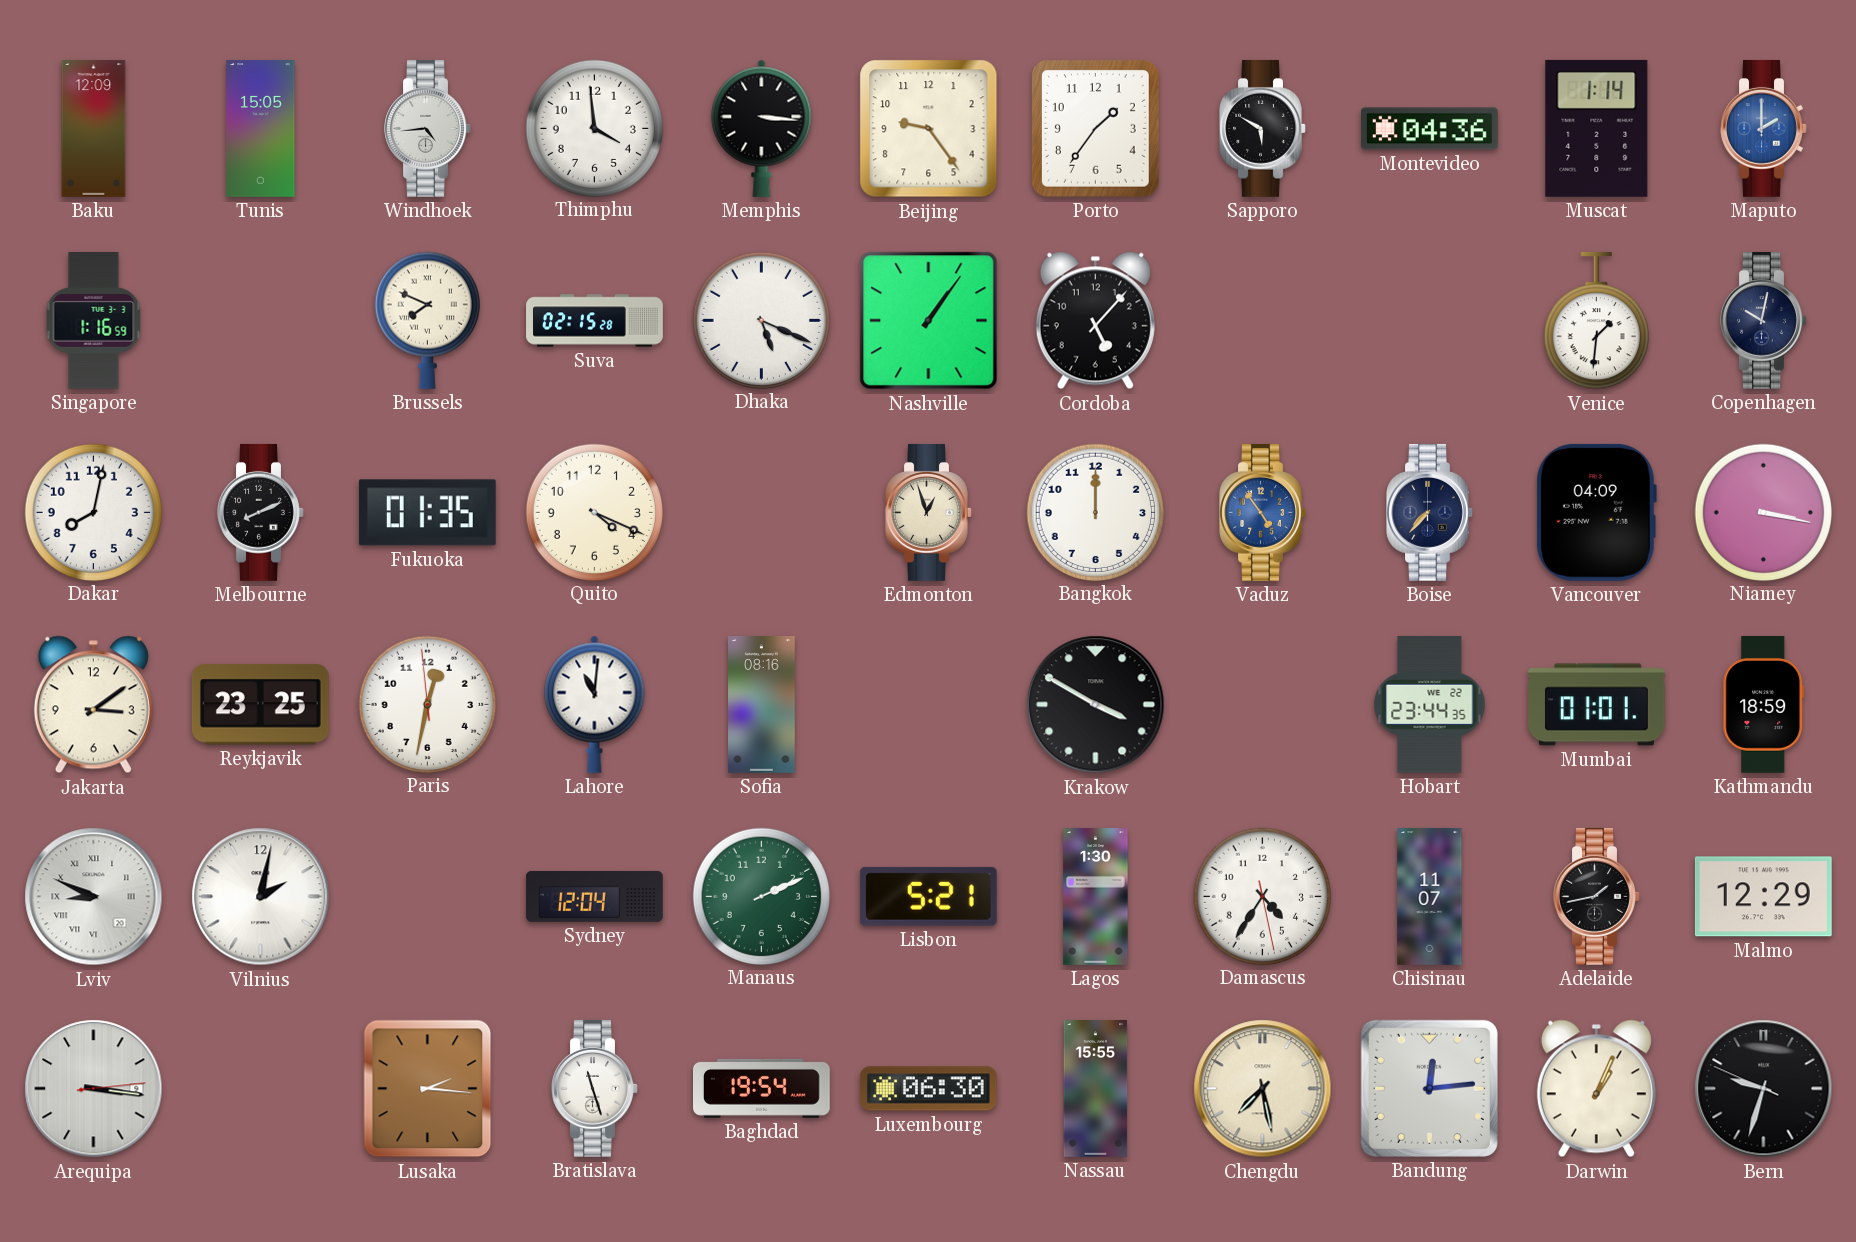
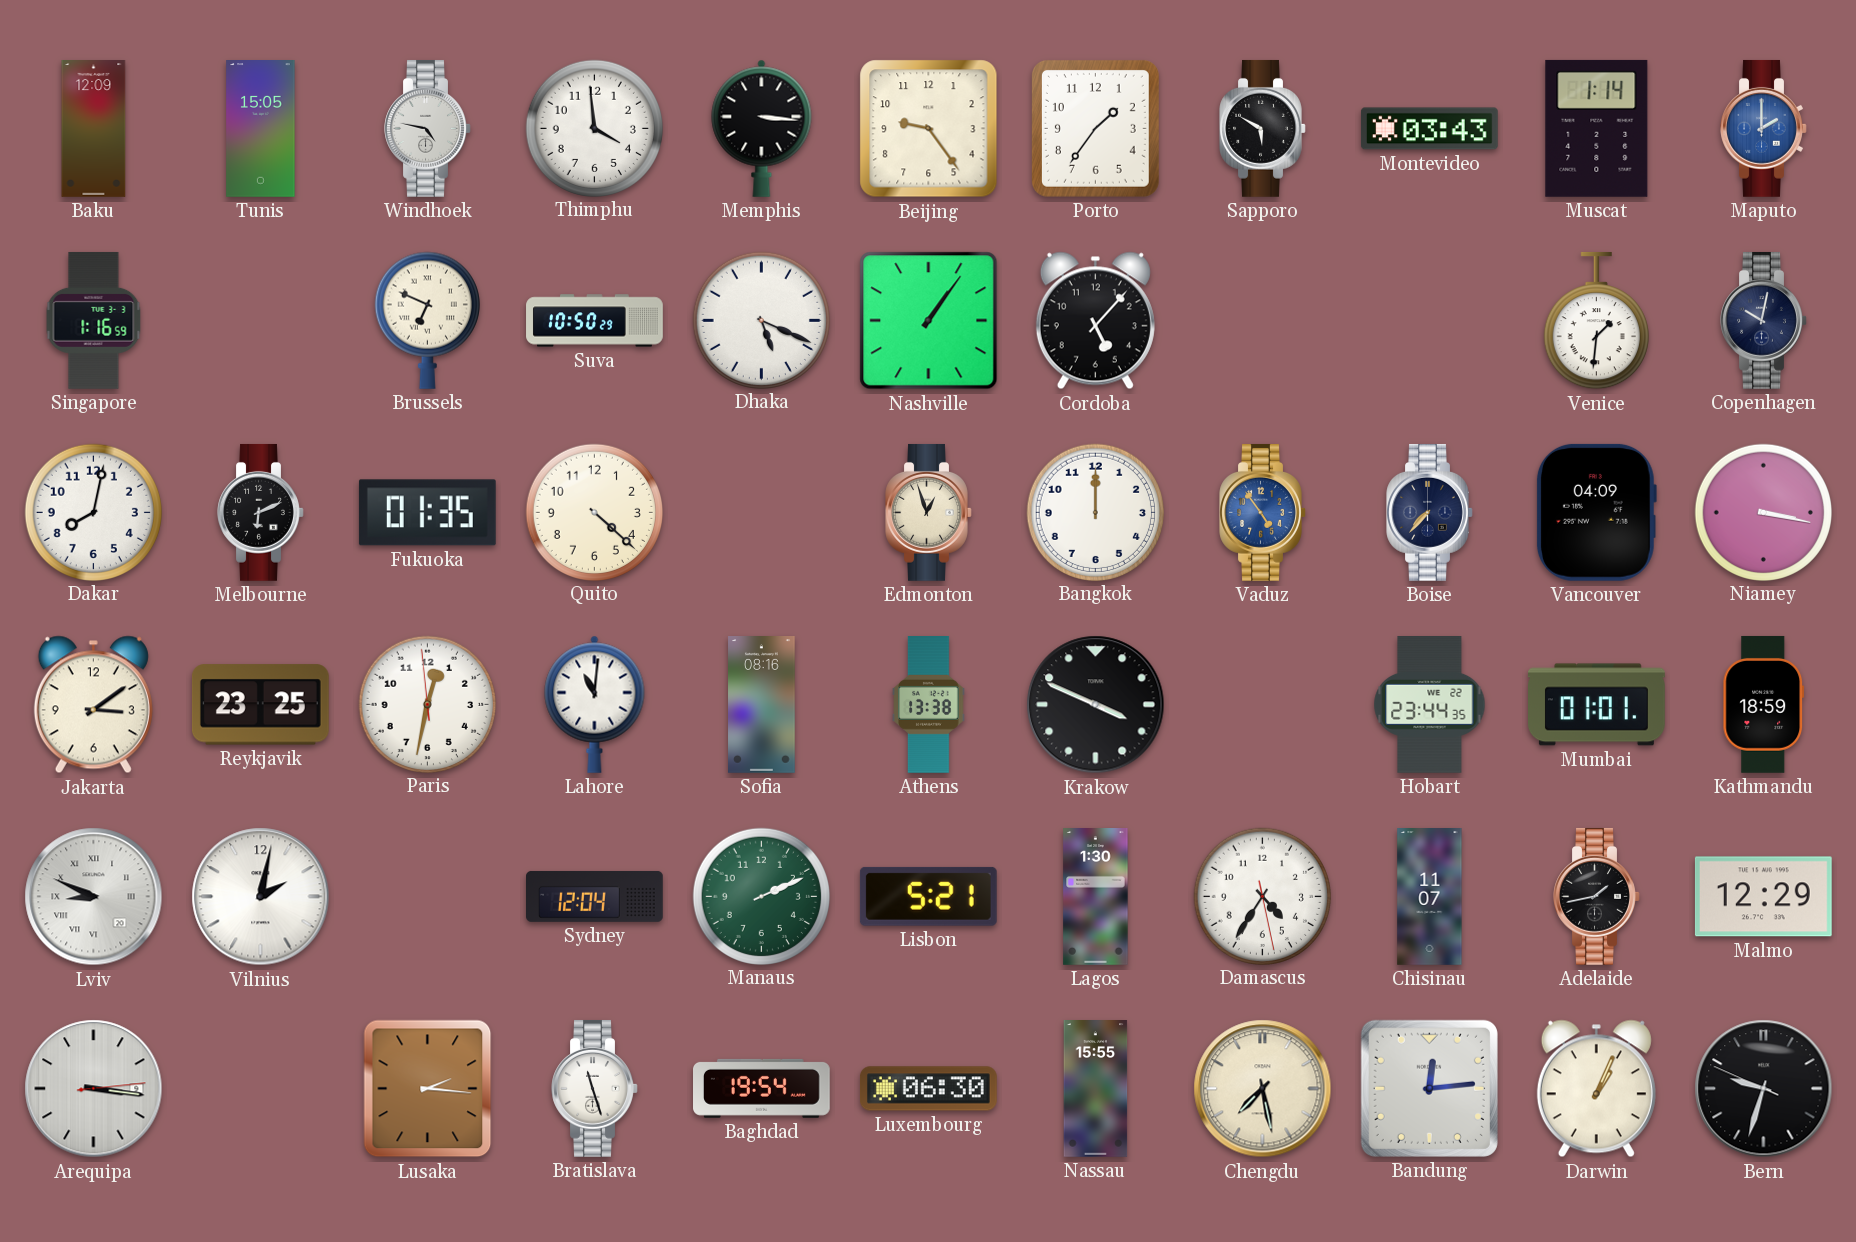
Windhoek: 4:44 -> 4:47
Montevideo: 04:36 -> 03:43
Brussels: 7:49 -> 6:49
Suva: 02:15 -> 10:50
Melbourne: 8:11 -> 6:11
Quito: 4:19 -> 4:22
Athens: none -> 13:38
Krakow: 3:50 -> 3:49
